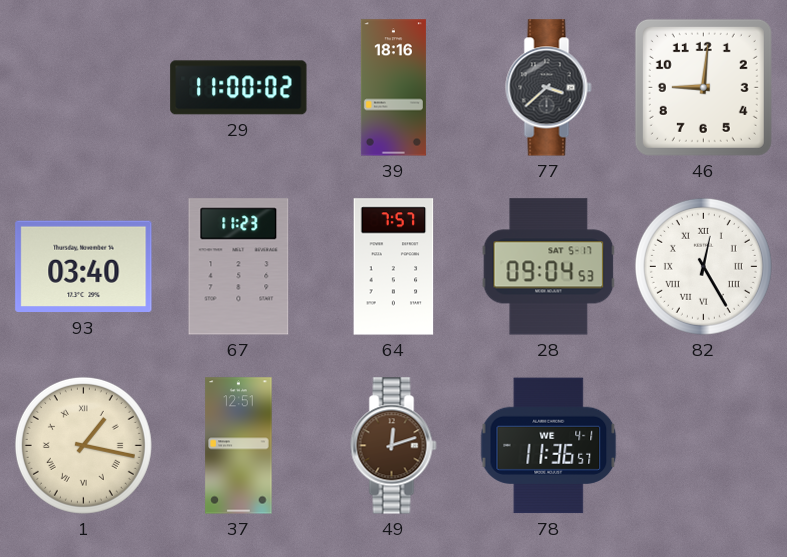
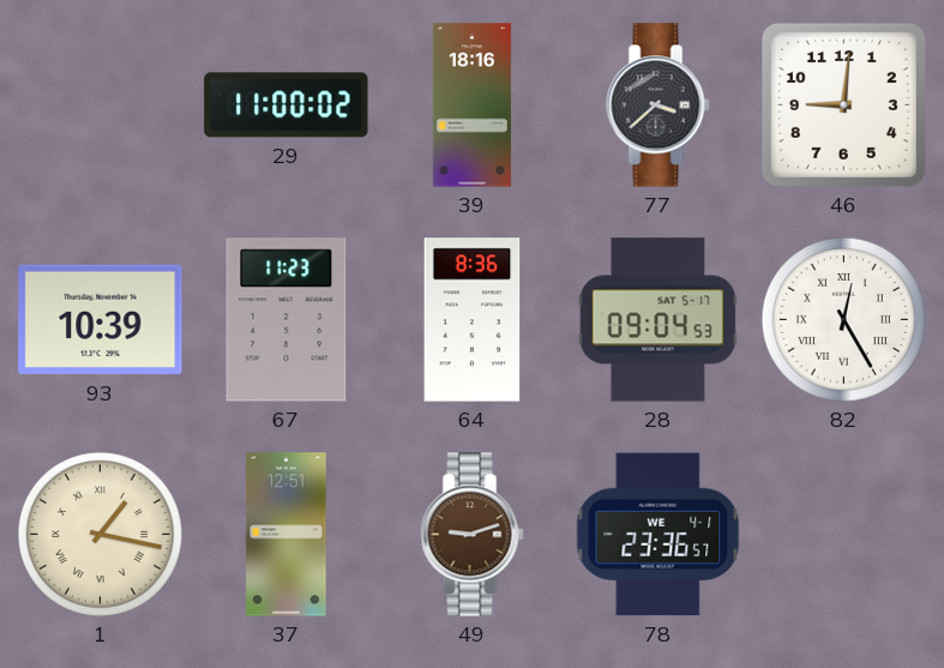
93: 03:40 -> 10:39
64: 7:57 -> 8:36
49: 12:12 -> 9:12
78: 11:36 -> 23:36
